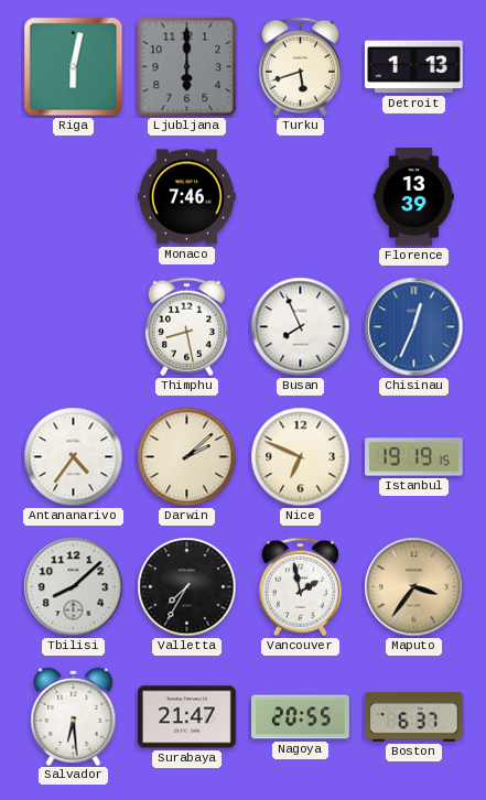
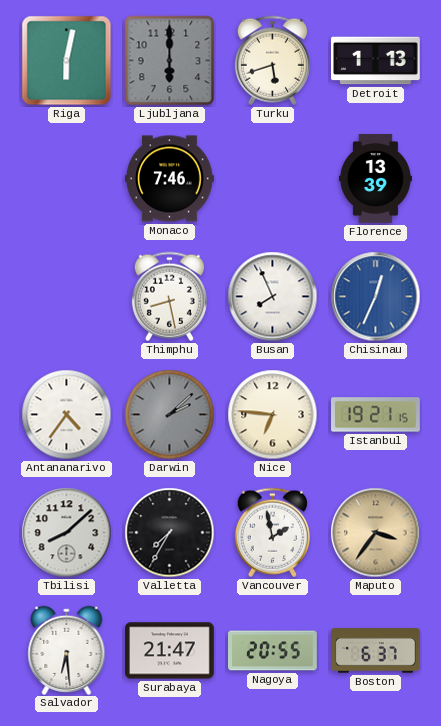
Darwin dial: cream -> grey
Nice: 6:49 -> 6:46
Istanbul: 19:19 -> 19:21
